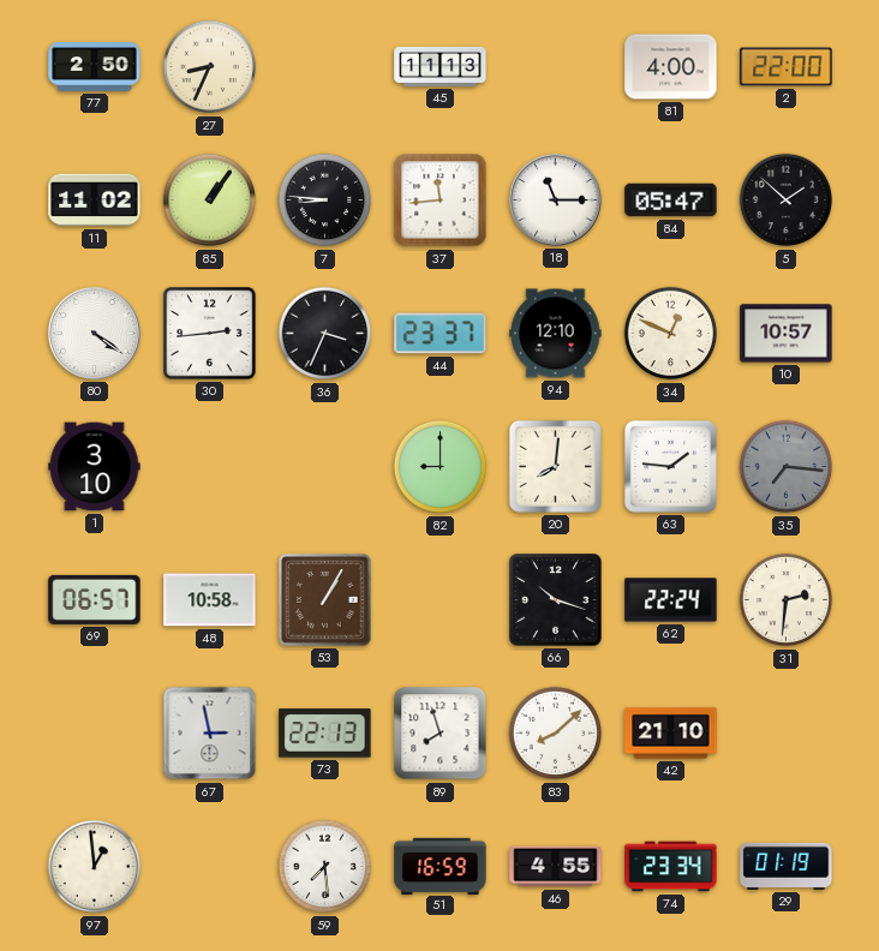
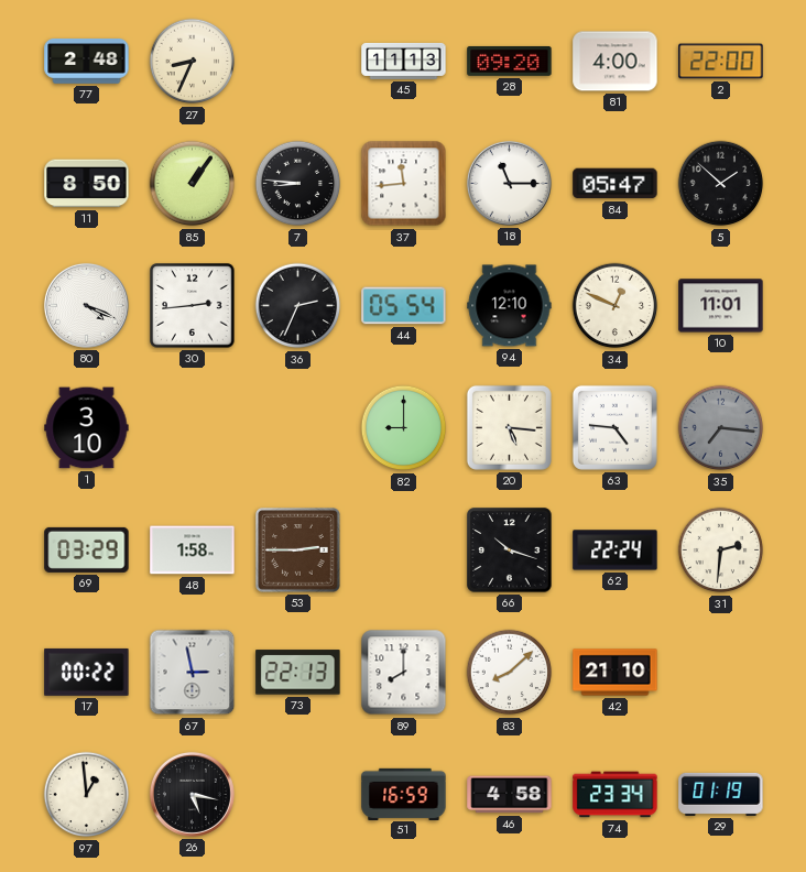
77: 2:50 -> 2:48
28: none -> 09:20
11: 11:02 -> 8:50
80: 4:21 -> 4:19
36: 3:34 -> 2:34
44: 23:37 -> 05:54
10: 10:57 -> 11:01
20: 8:01 -> 5:16
63: 1:46 -> 4:46
69: 06:57 -> 03:29
48: 10:58 -> 1:58
53: 1:05 -> 2:45
17: none -> 00:22
89: 7:57 -> 8:00
26: none -> 5:17
59: 7:29 -> none
46: 4:55 -> 4:58
